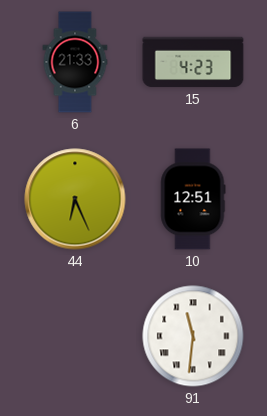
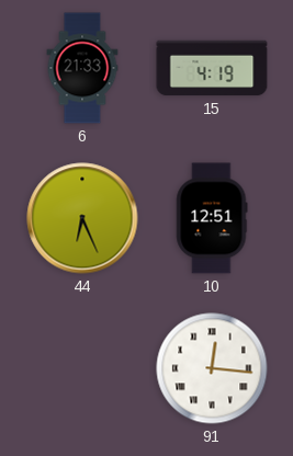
15: 4:23 -> 4:19
91: 11:31 -> 12:16
